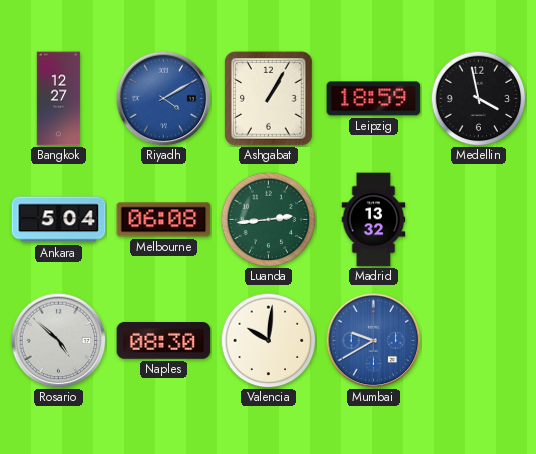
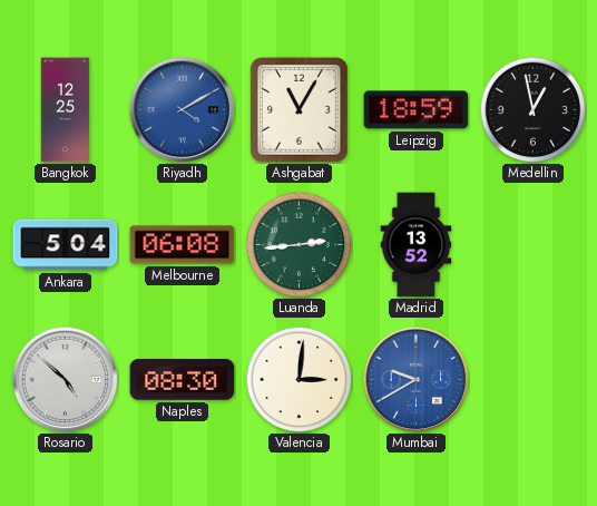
Bangkok: 12:27 -> 12:25
Ashgabat: 1:05 -> 11:05
Medellin: 3:58 -> 12:58
Madrid: 13:32 -> 13:52
Valencia: 10:01 -> 3:01
